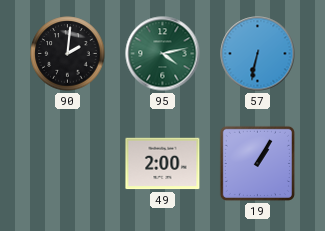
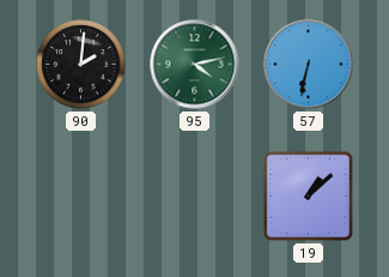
49: 2:00 -> none
19: 1:05 -> 1:08
